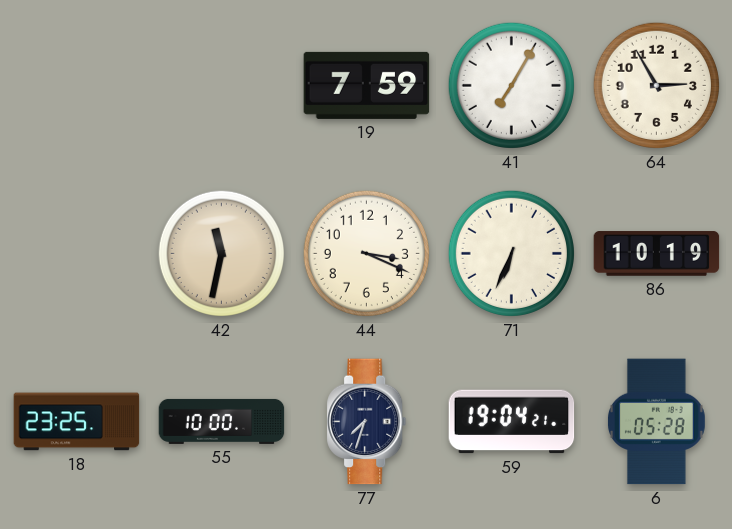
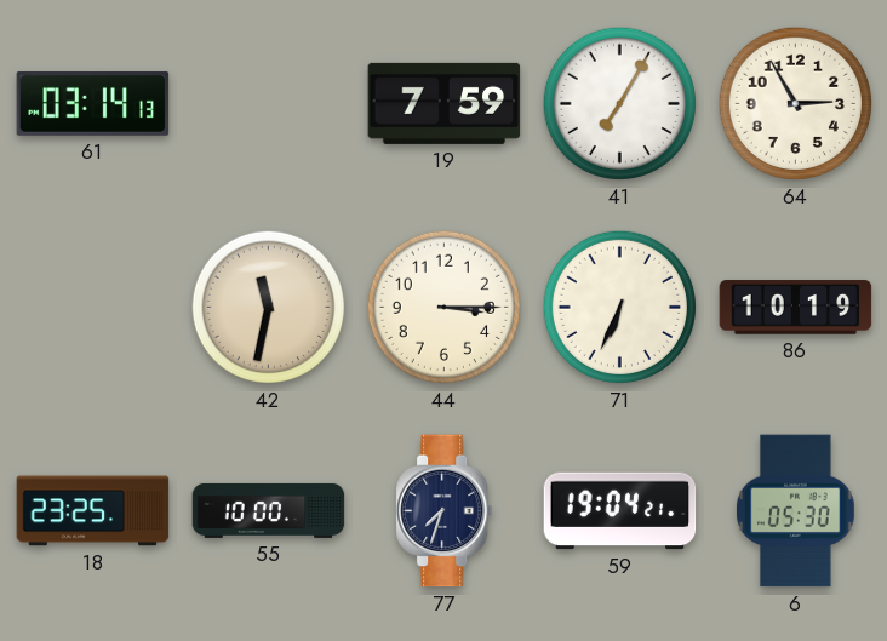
61: none -> 03:14
44: 3:19 -> 3:15
6: 05:28 -> 05:30
